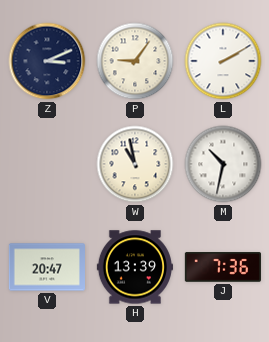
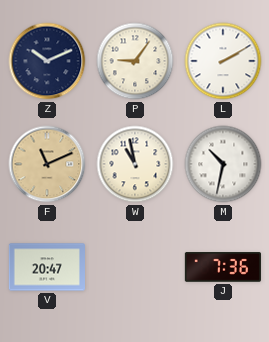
Z: 3:11 -> 10:11
F: none -> 11:11
H: 13:39 -> none
